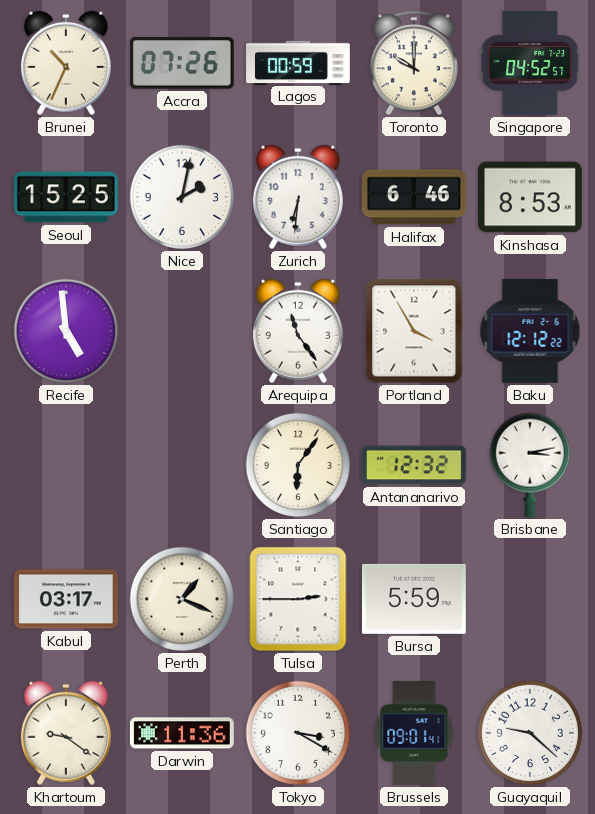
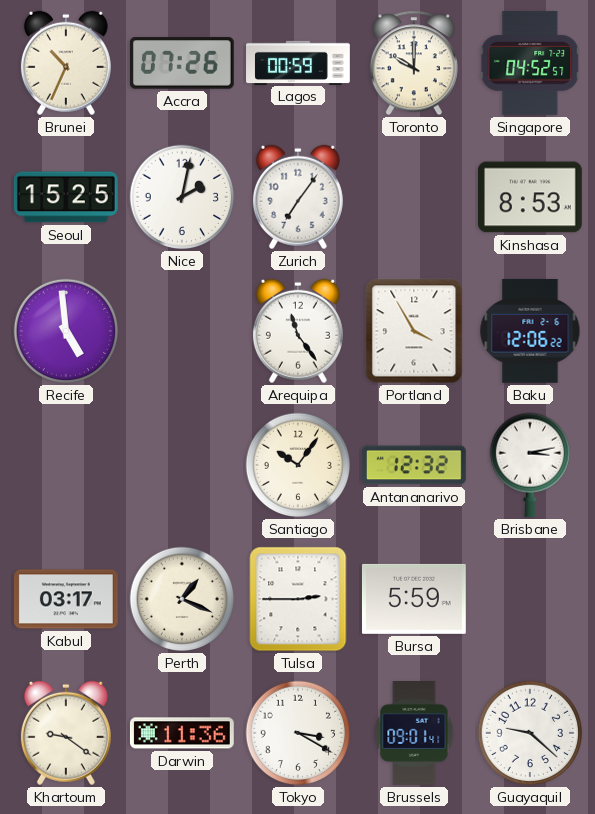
Zurich: 6:31 -> 7:06
Halifax: 6:46 -> none
Baku: 12:12 -> 12:06
Santiago: 6:06 -> 10:06
